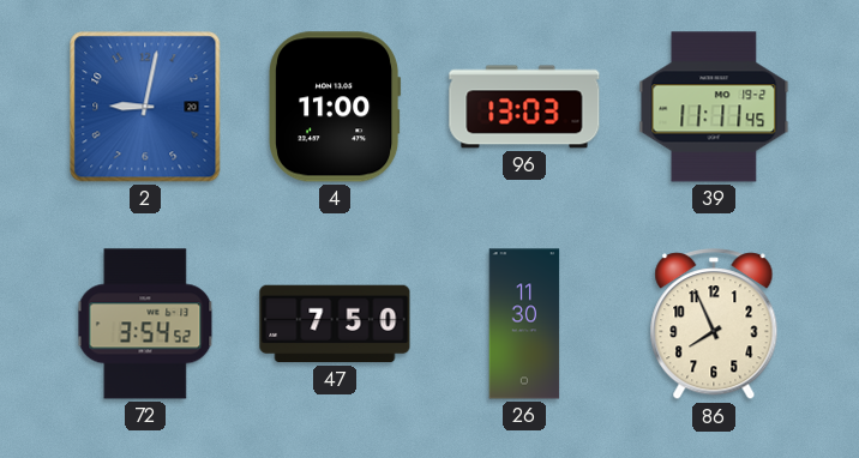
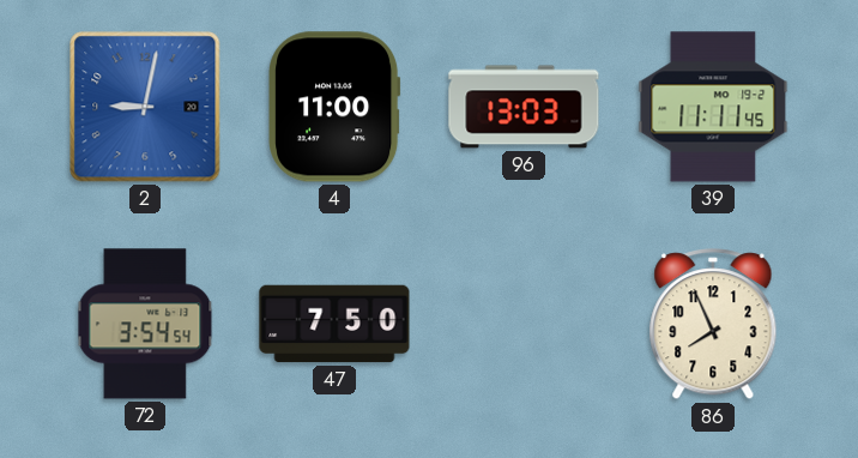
72: 3:54:52 -> 3:54:54
26: 11:30 -> none
